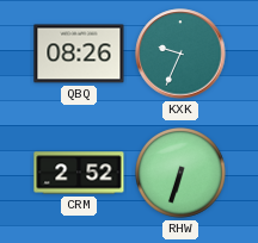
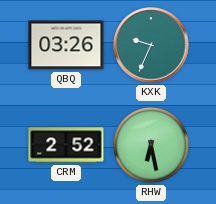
QBQ: 08:26 -> 03:26
RHW: 6:33 -> 6:28
